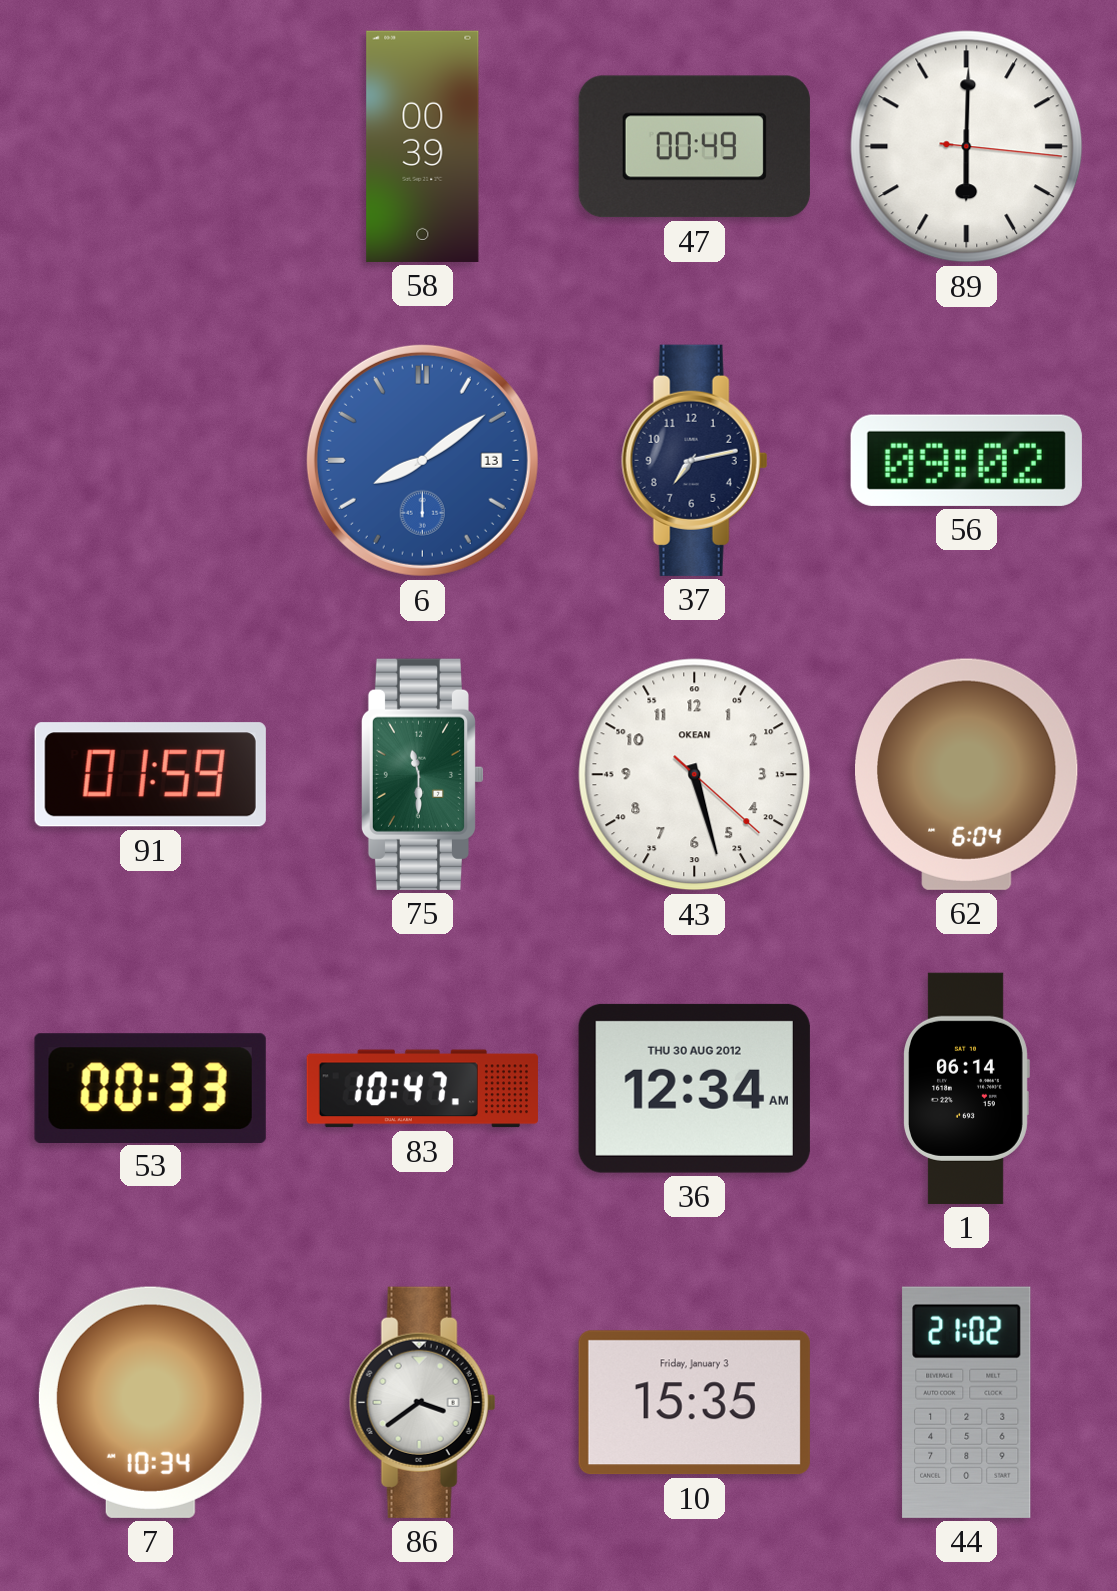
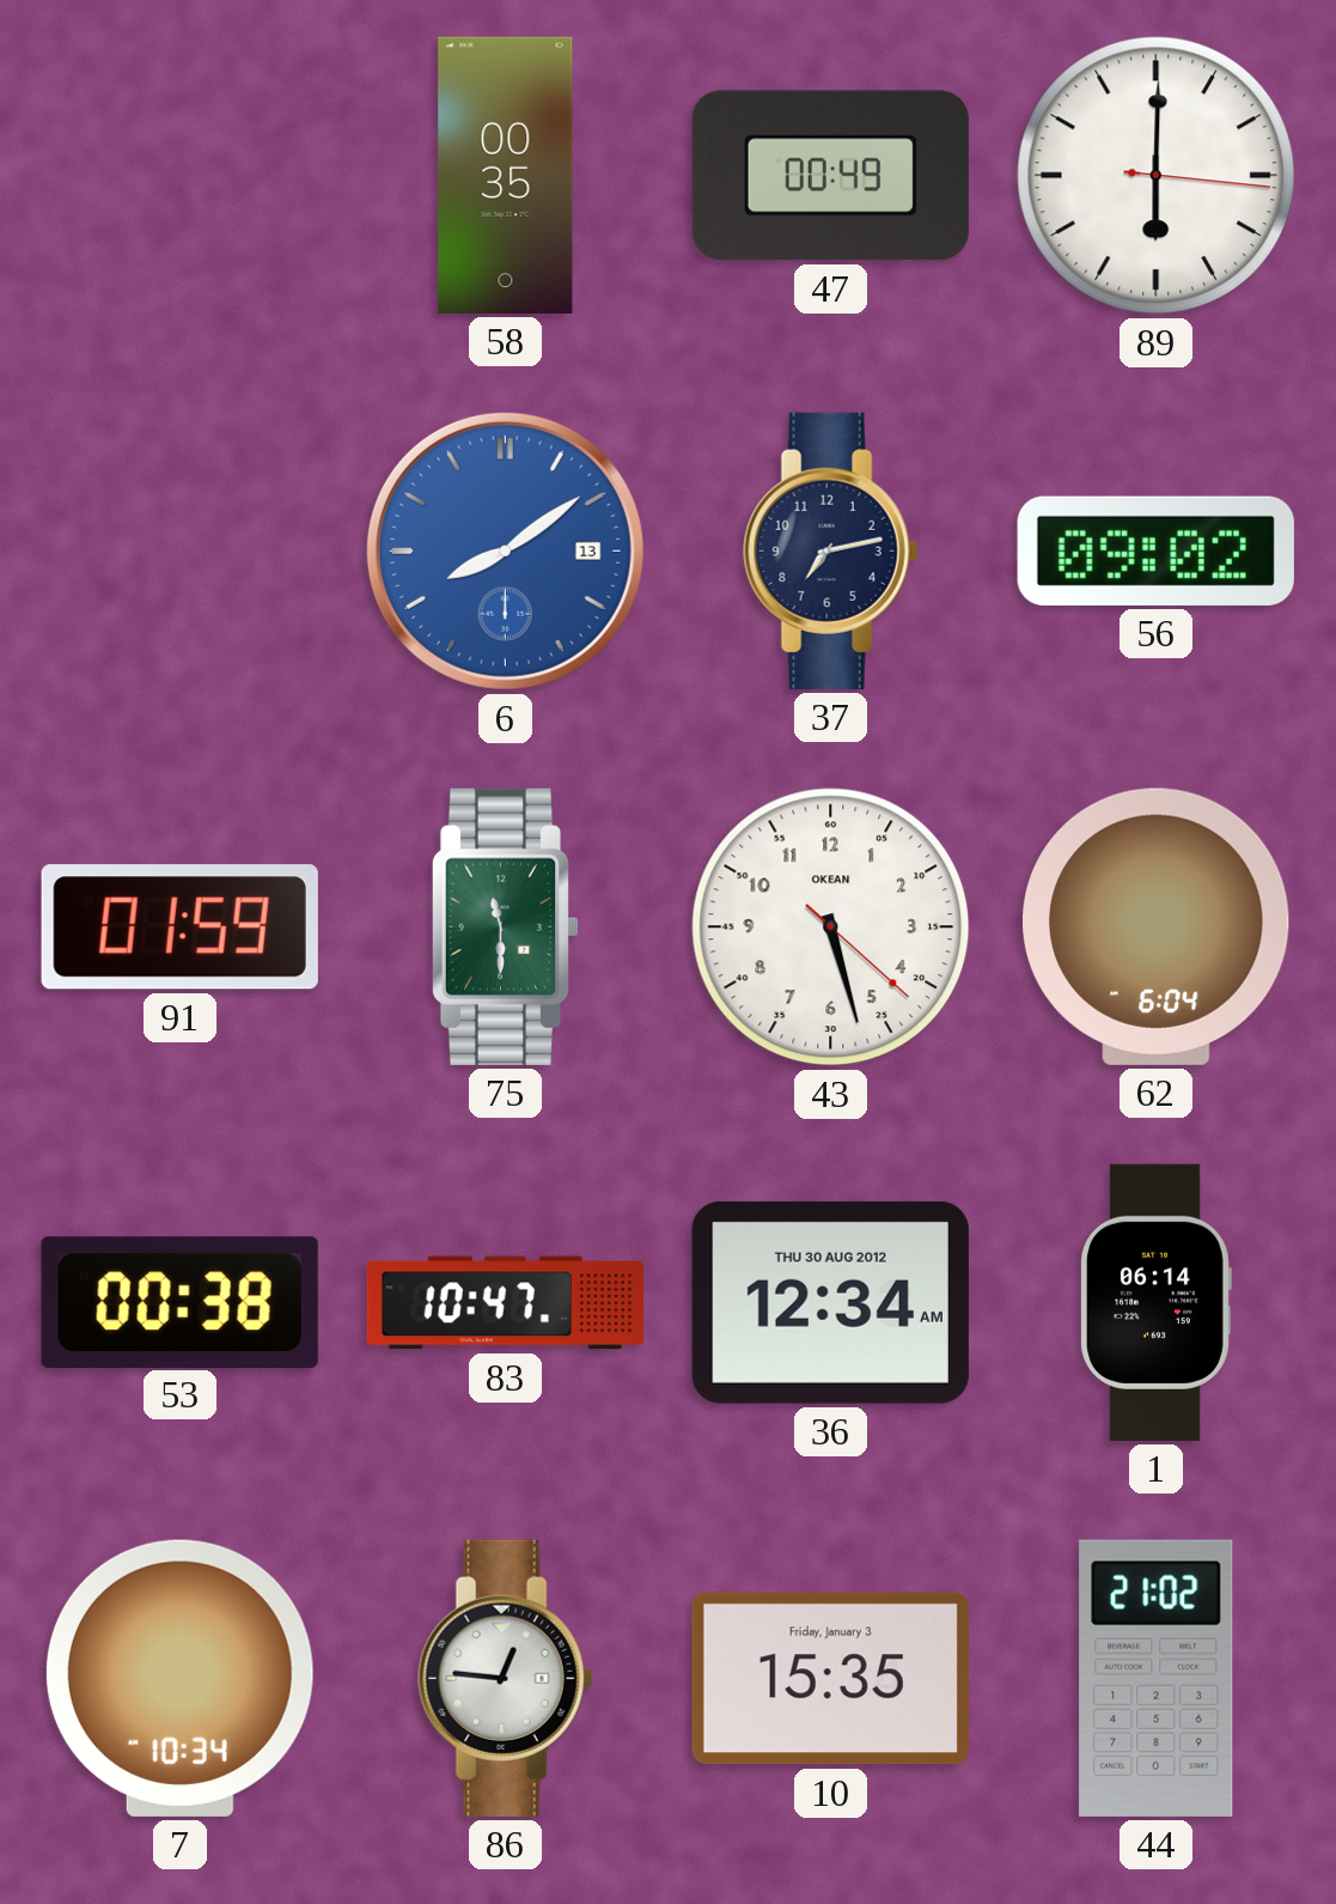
58: 00:39 -> 00:35
53: 00:33 -> 00:38
86: 3:39 -> 12:46
